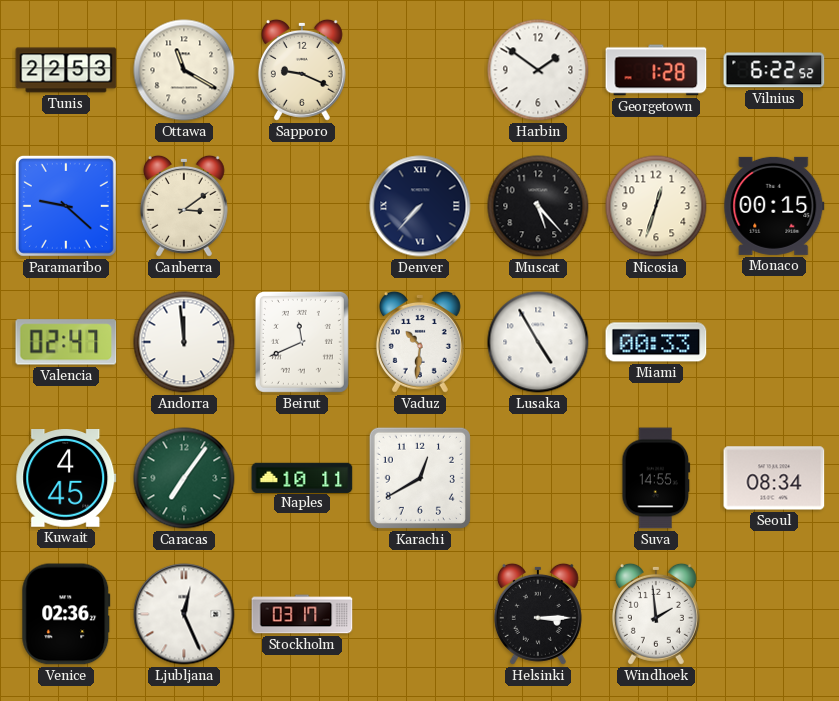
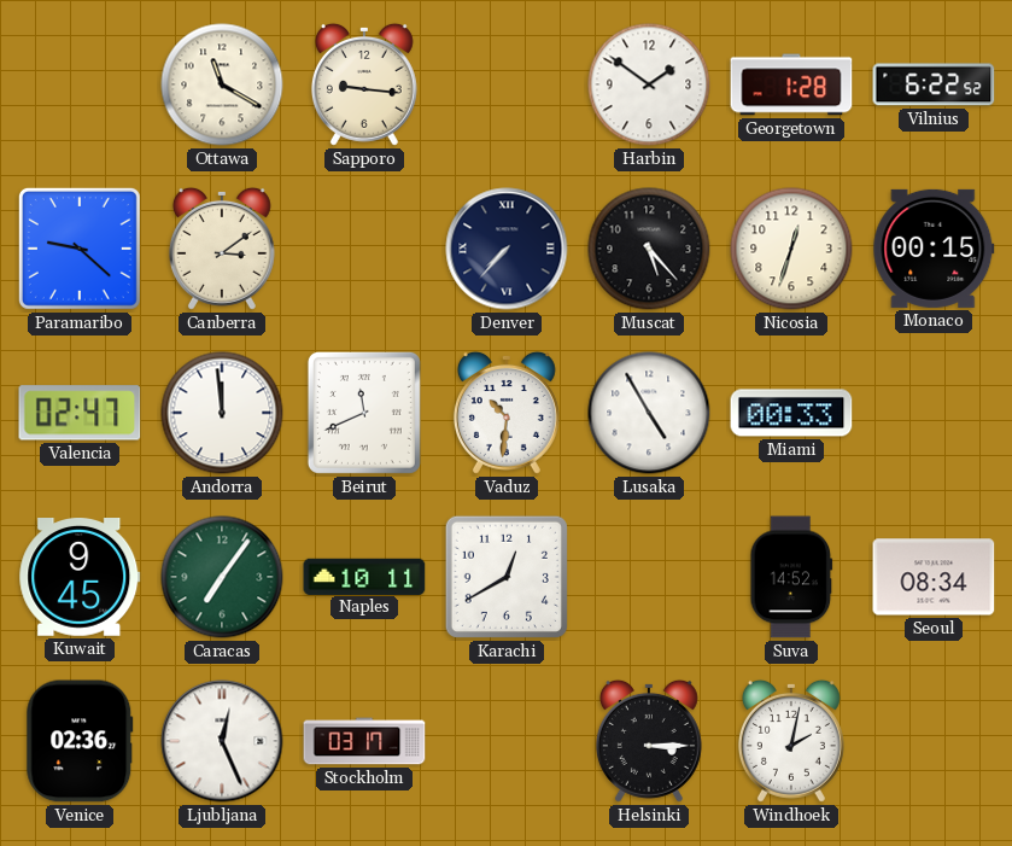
Tunis: 22:53 -> none
Sapporo: 9:19 -> 9:16
Kuwait: 4:45 -> 9:45
Suva: 14:55 -> 14:52
Windhoek: 1:59 -> 2:02
